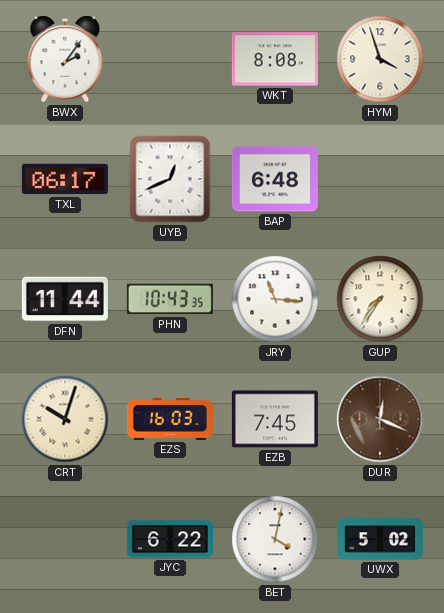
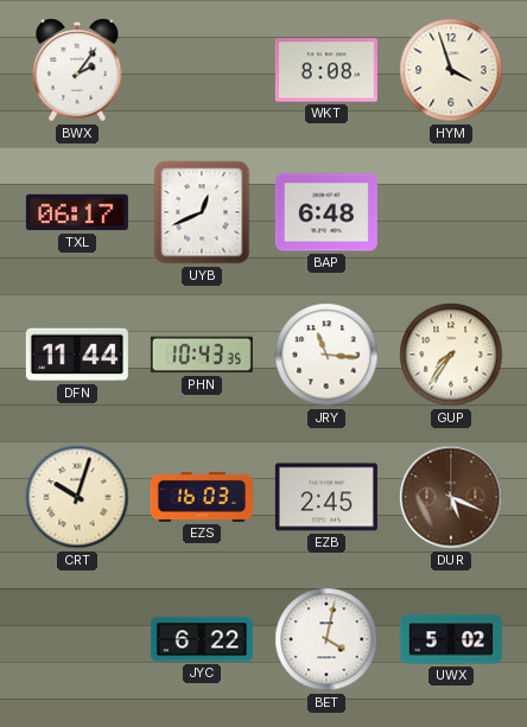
EZB: 7:45 -> 2:45
DUR: 12:19 -> 5:19
